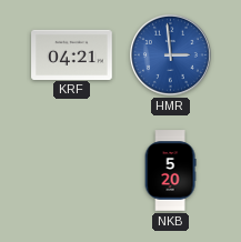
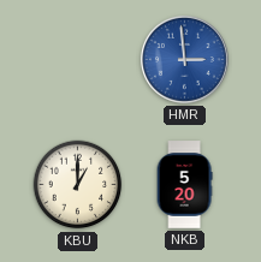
KRF: 04:21 -> none
KBU: none -> 1:00
